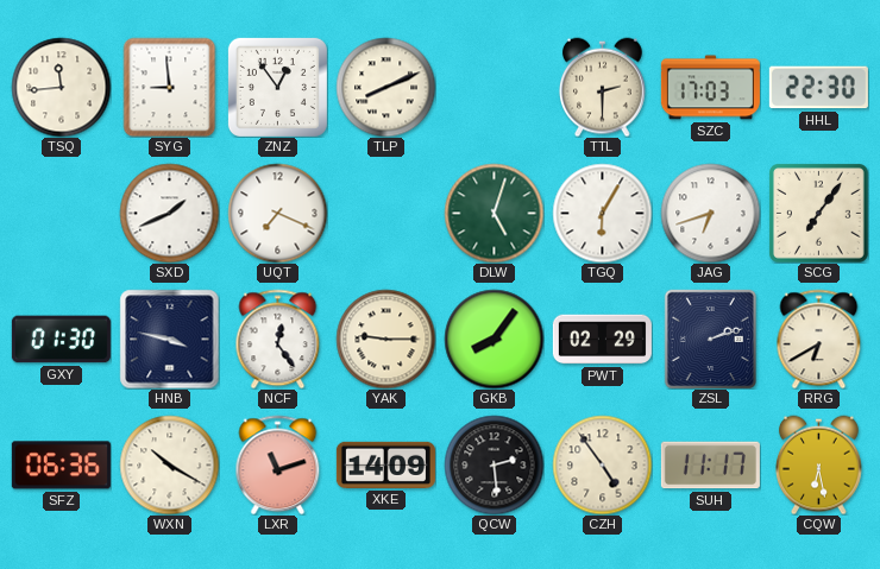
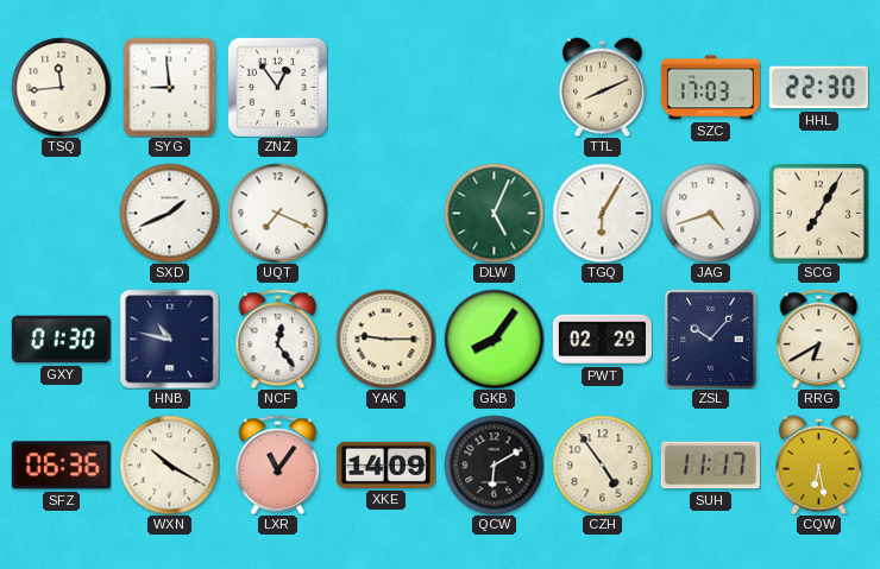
TLP: 8:11 -> none
TTL: 2:30 -> 8:11
DLW: 5:03 -> 5:04
JAG: 6:42 -> 4:42
SCG: 7:06 -> 7:05
HNB: 3:47 -> 10:47
ZSL: 2:12 -> 10:07
LXR: 11:12 -> 11:06
QCW: 2:29 -> 6:10
